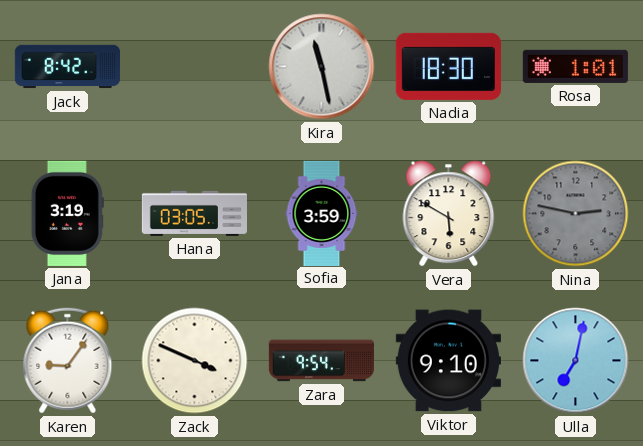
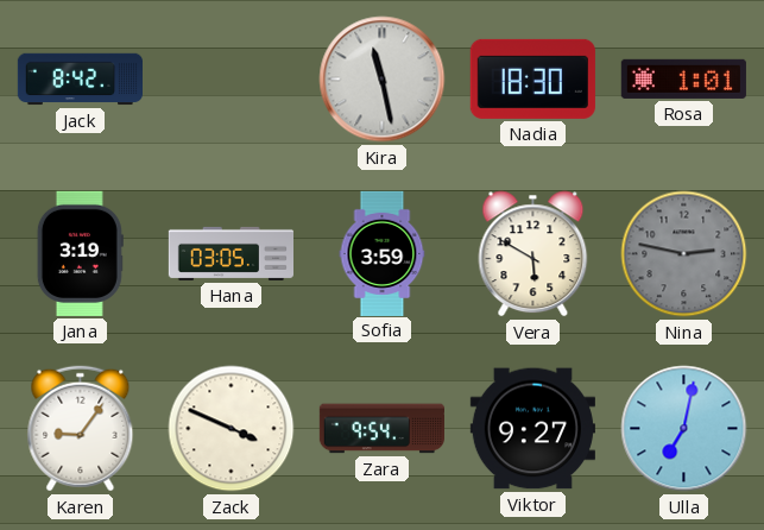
Viktor: 9:10 -> 9:27
